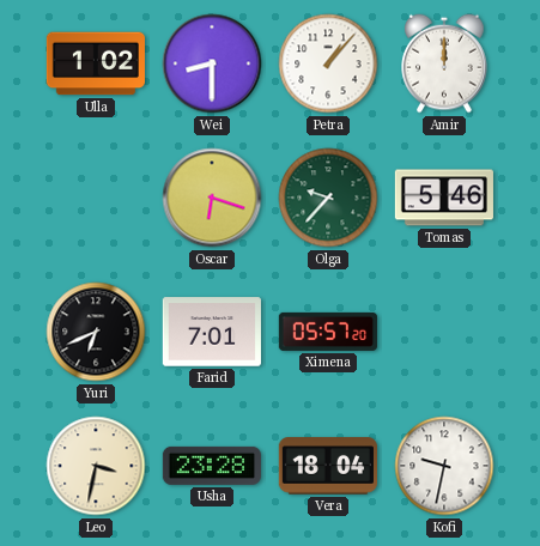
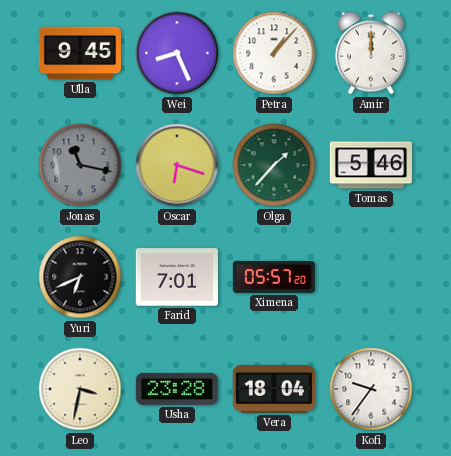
Ulla: 1:02 -> 9:45
Wei: 8:30 -> 8:26
Jonas: none -> 11:17
Olga: 9:37 -> 1:37
Kofi: 9:32 -> 9:36
